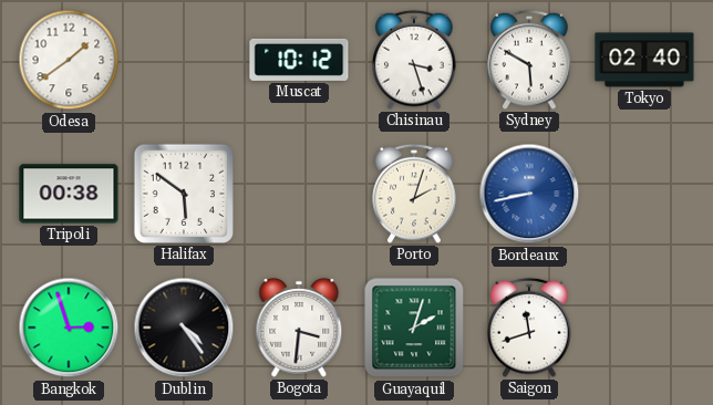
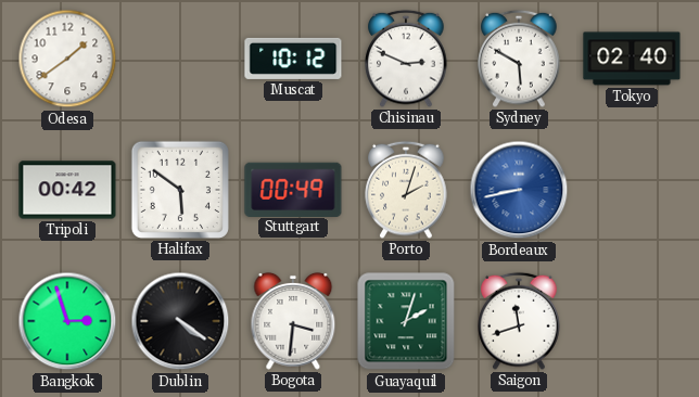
Chisinau: 3:27 -> 2:49
Tripoli: 00:38 -> 00:42
Stuttgart: none -> 00:49
Dublin: 4:24 -> 4:21
